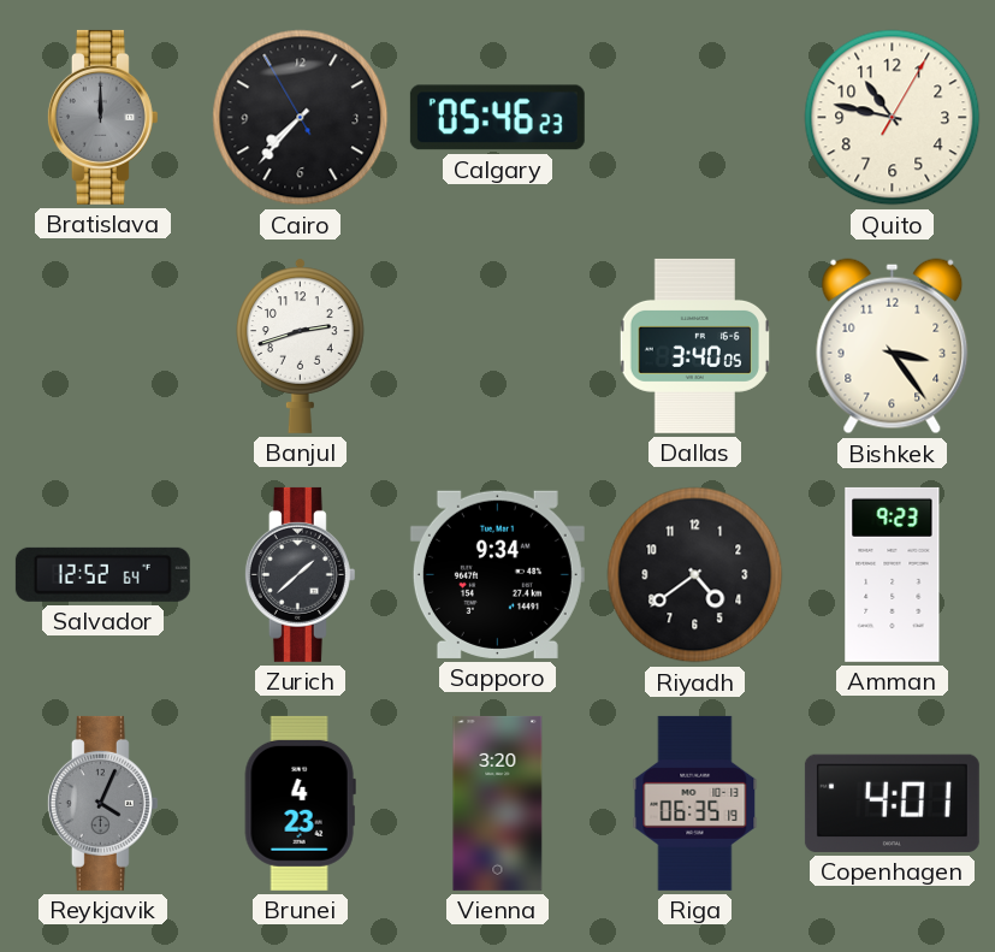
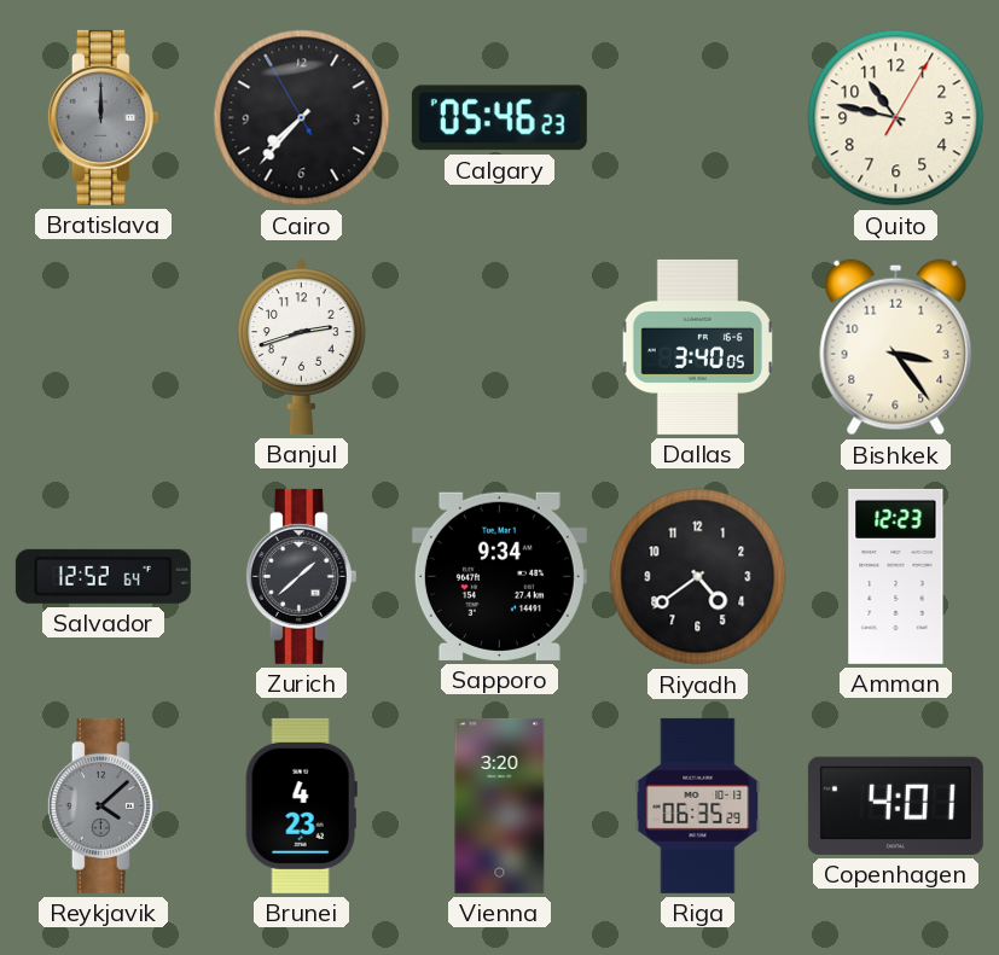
Amman: 9:23 -> 12:23
Reykjavik: 4:04 -> 4:08
Riga: 06:35:19 -> 06:35:29
